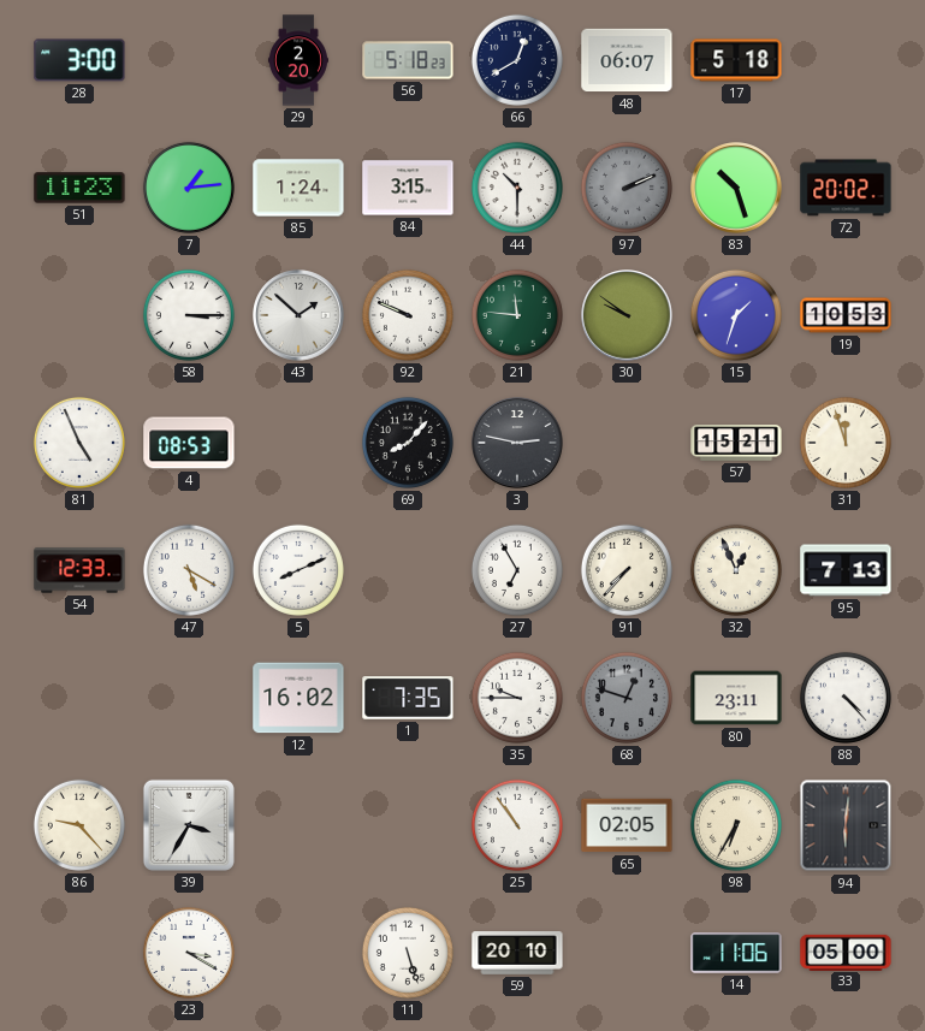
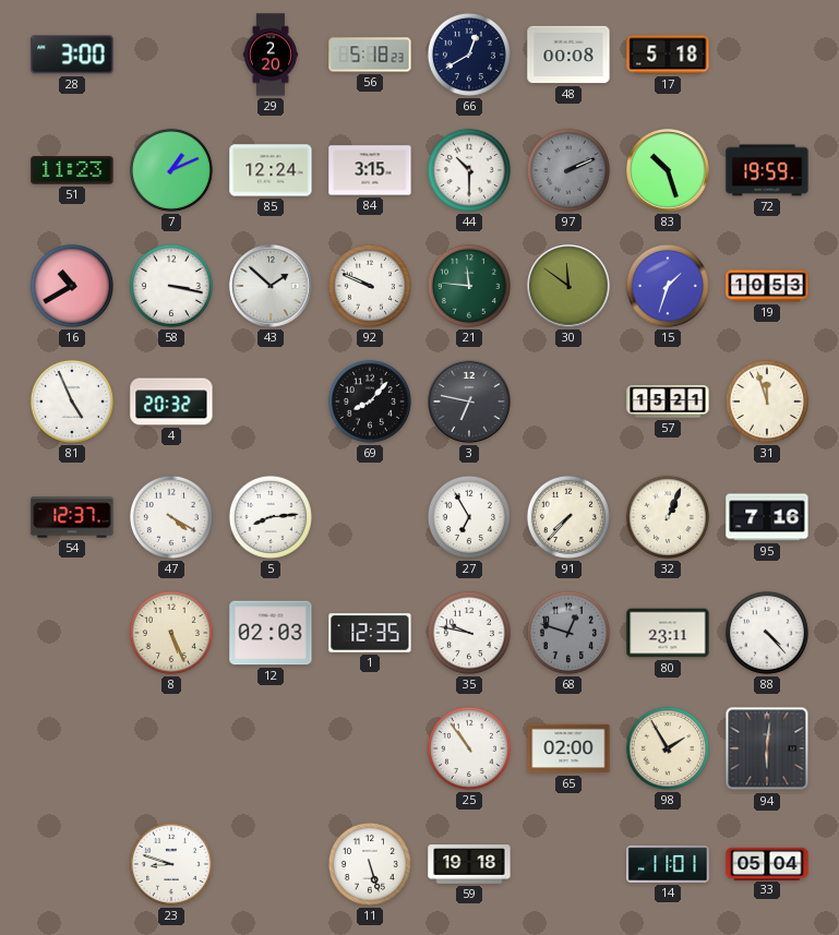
48: 06:07 -> 00:08
7: 1:14 -> 1:11
85: 1:24 -> 12:24
72: 20:02 -> 19:59
16: none -> 10:40
58: 3:15 -> 3:17
30: 9:51 -> 11:51
4: 08:53 -> 20:32
3: 2:47 -> 6:47
54: 12:33 -> 12:37
47: 5:20 -> 4:20
5: 8:11 -> 8:14
32: 12:56 -> 1:04
95: 7:13 -> 7:16
8: none -> 5:26
12: 16:02 -> 02:03
1: 7:35 -> 12:35
35: 9:45 -> 9:47
86: 9:23 -> none
39: 3:35 -> none
65: 02:05 -> 02:00
98: 6:35 -> 1:55
23: 3:20 -> 8:48
59: 20:10 -> 19:18
14: 11:06 -> 11:01
33: 05:00 -> 05:04
